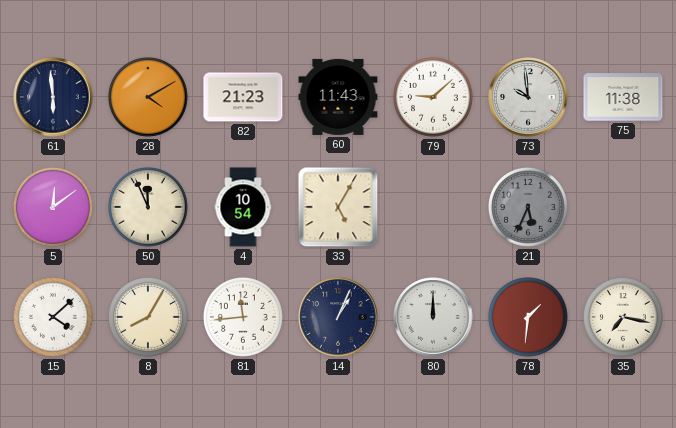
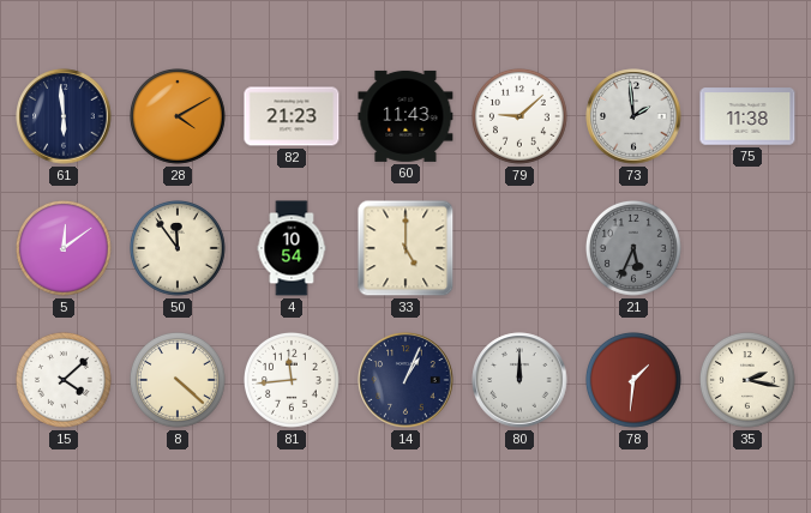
73: 9:59 -> 1:59
50: 11:56 -> 11:54
33: 5:05 -> 5:00
8: 8:05 -> 4:22
35: 7:17 -> 2:17
